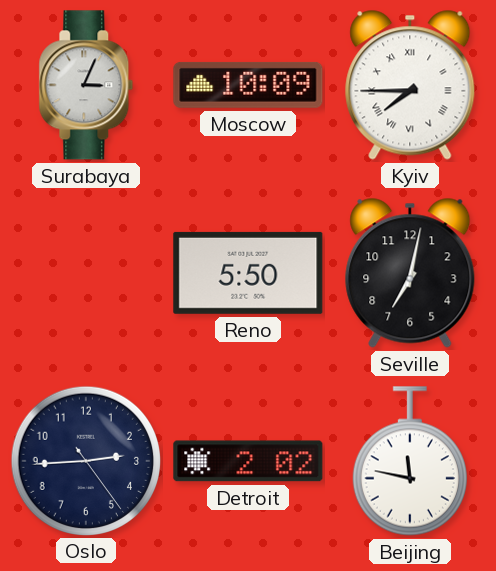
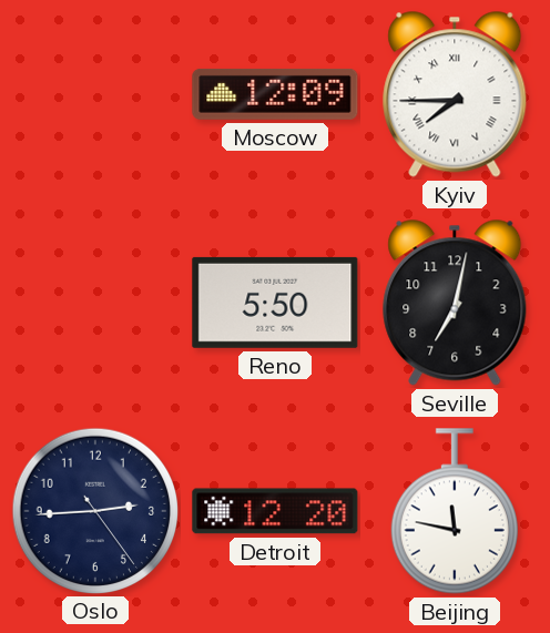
Surabaya: 3:04 -> none
Moscow: 10:09 -> 12:09
Detroit: 2:02 -> 12:20
